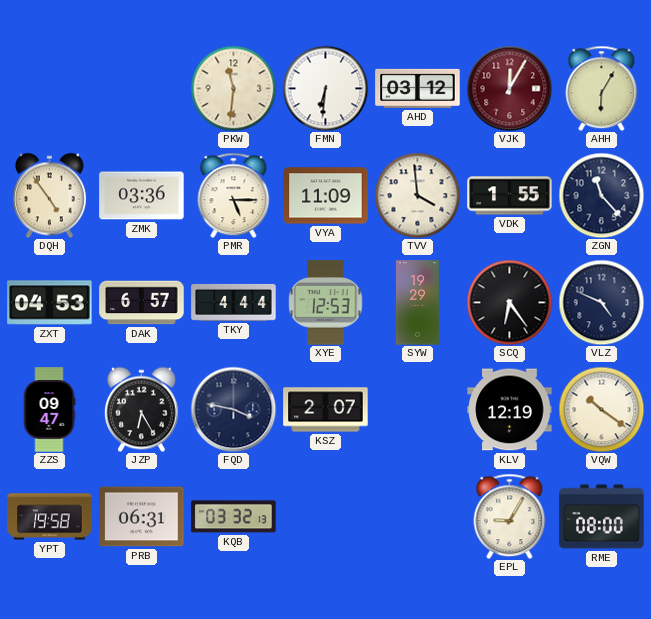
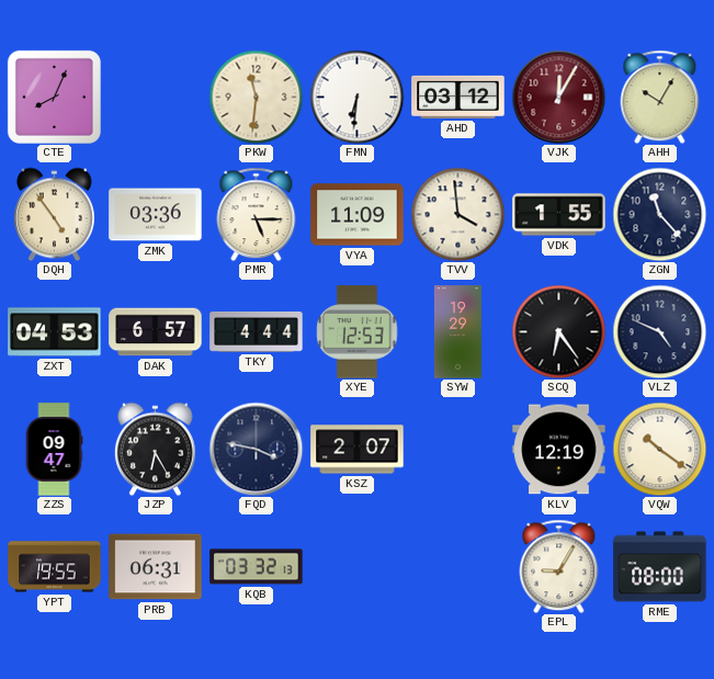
CTE: none -> 8:04
AHH: 6:05 -> 10:05
YPT: 19:58 -> 19:55
